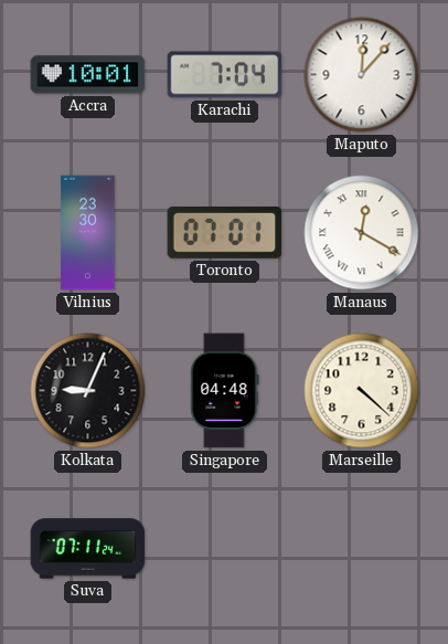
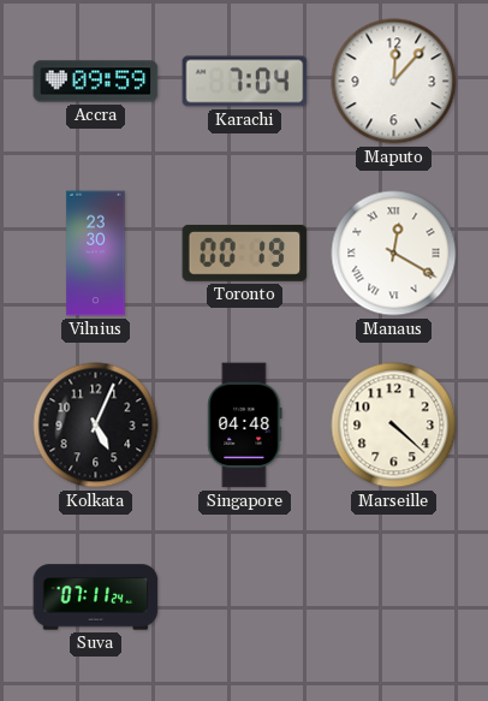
Accra: 10:01 -> 09:59
Toronto: 07:01 -> 00:19
Kolkata: 9:04 -> 5:04
